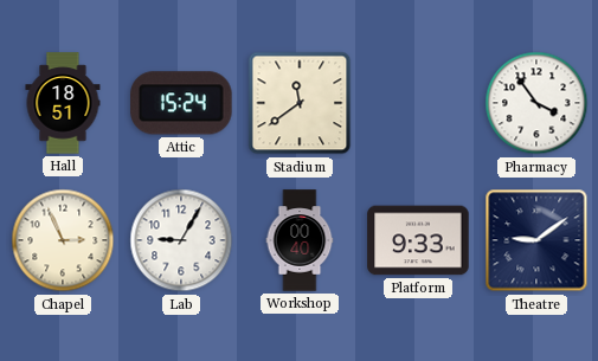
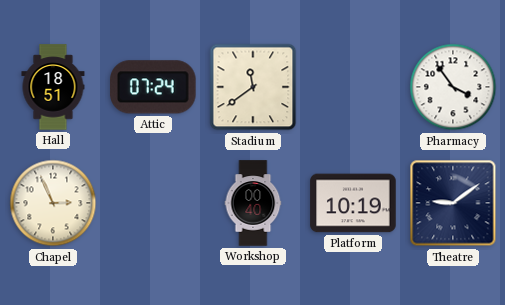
Attic: 15:24 -> 07:24
Lab: 9:05 -> none
Platform: 9:33 -> 10:19
